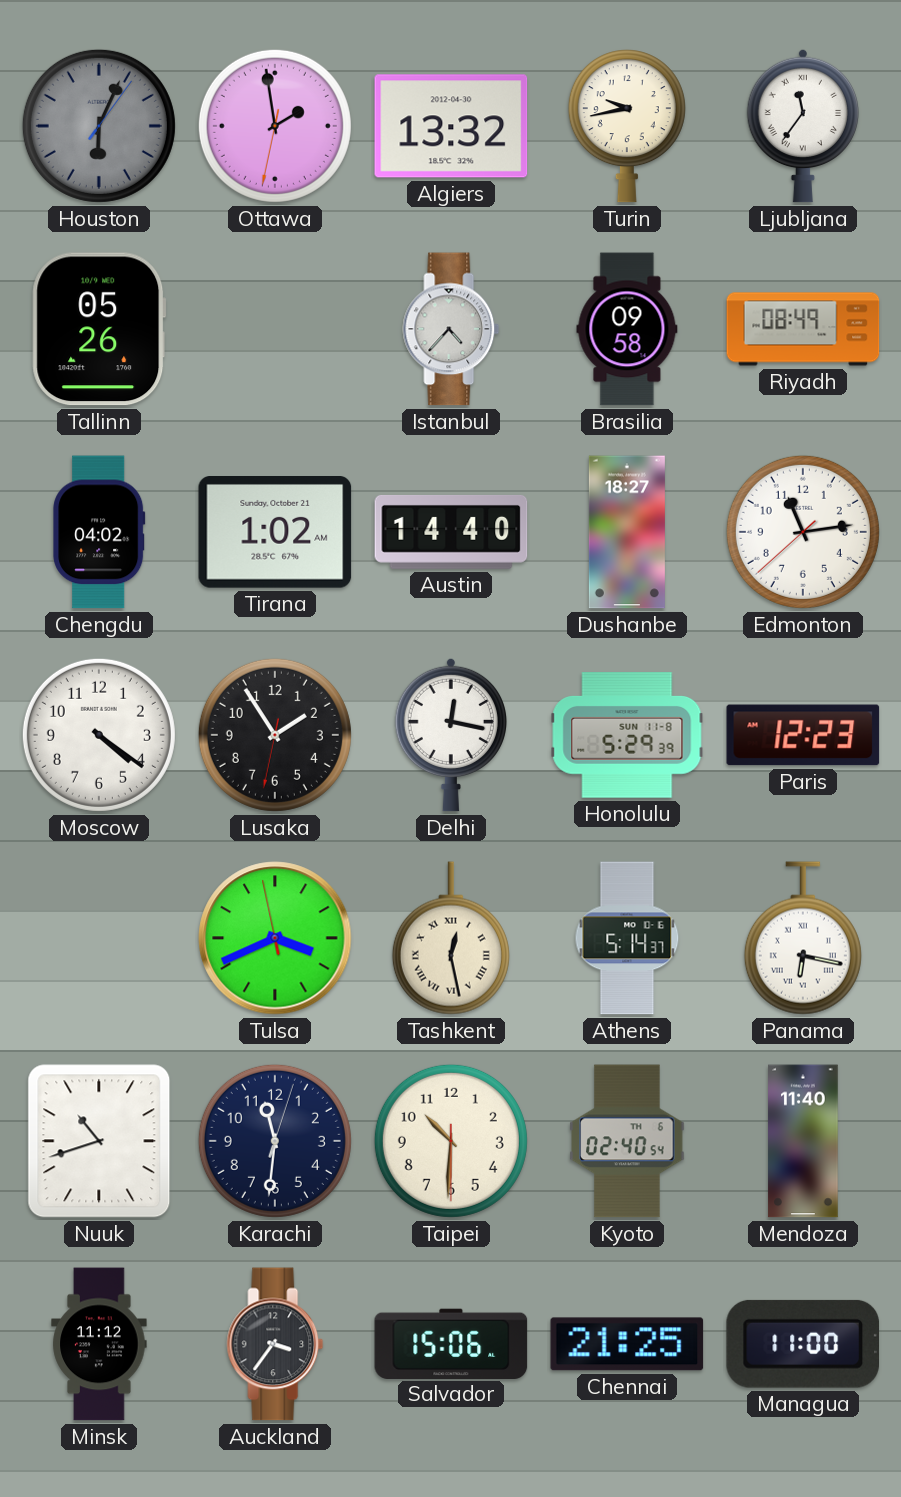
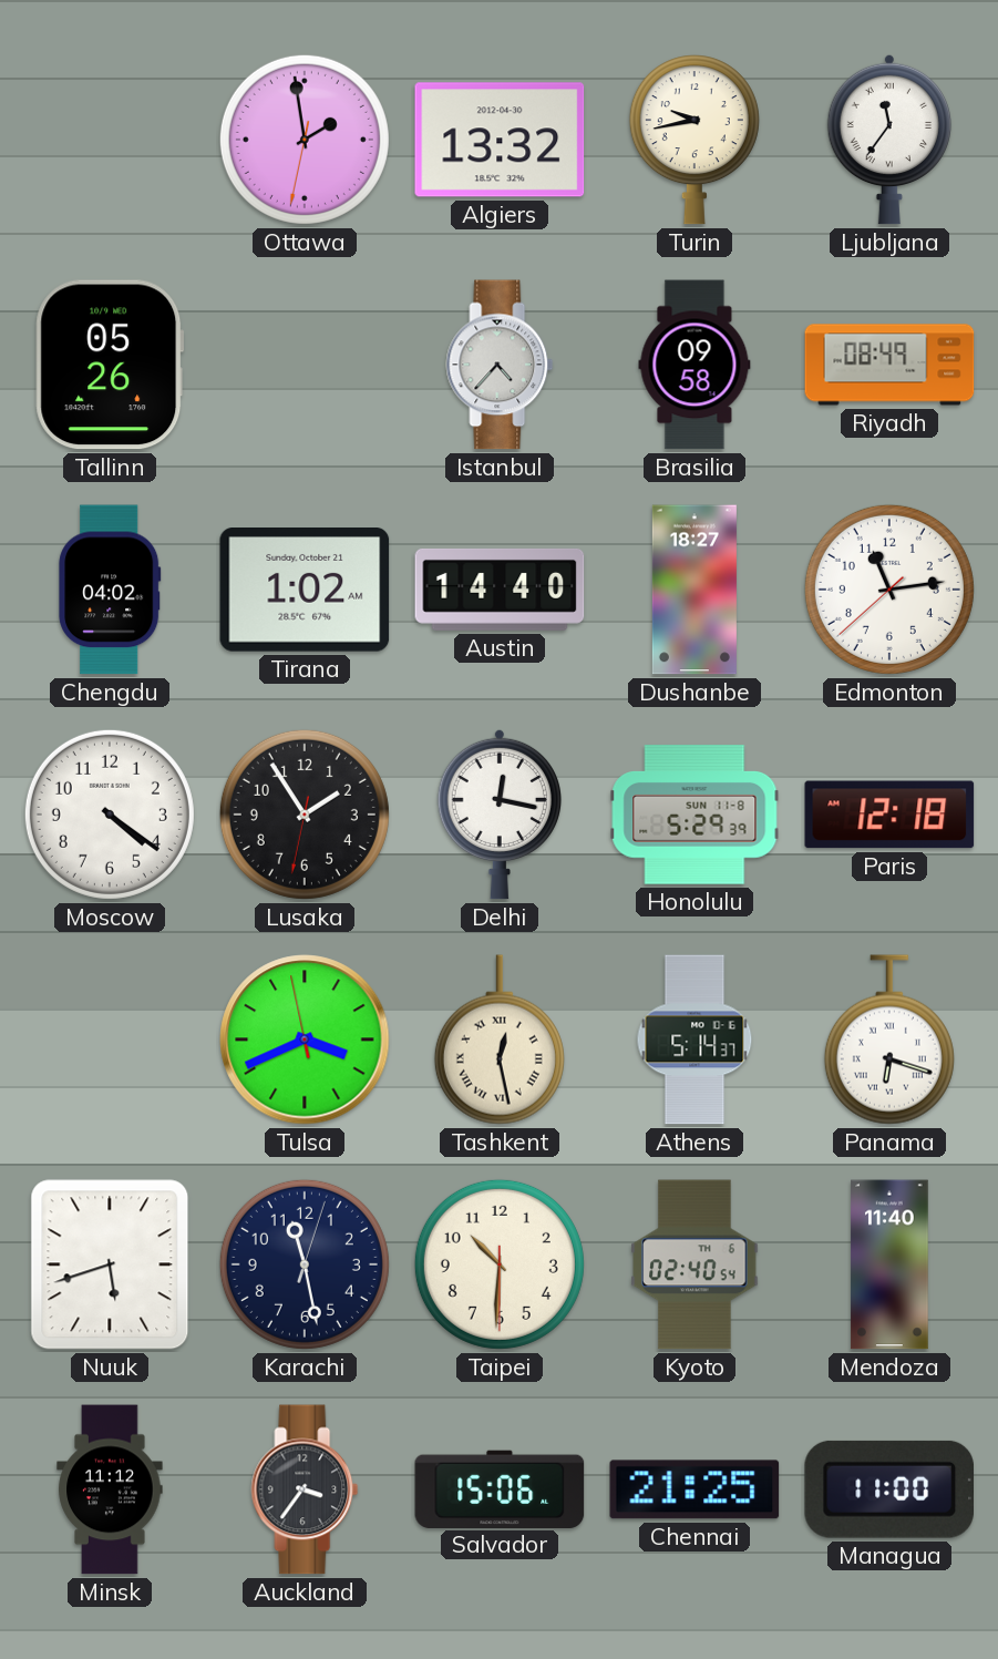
Houston: 6:04 -> none
Paris: 12:23 -> 12:18
Panama: 6:17 -> 6:18
Nuuk: 10:42 -> 5:42
Karachi: 11:31 -> 11:28
